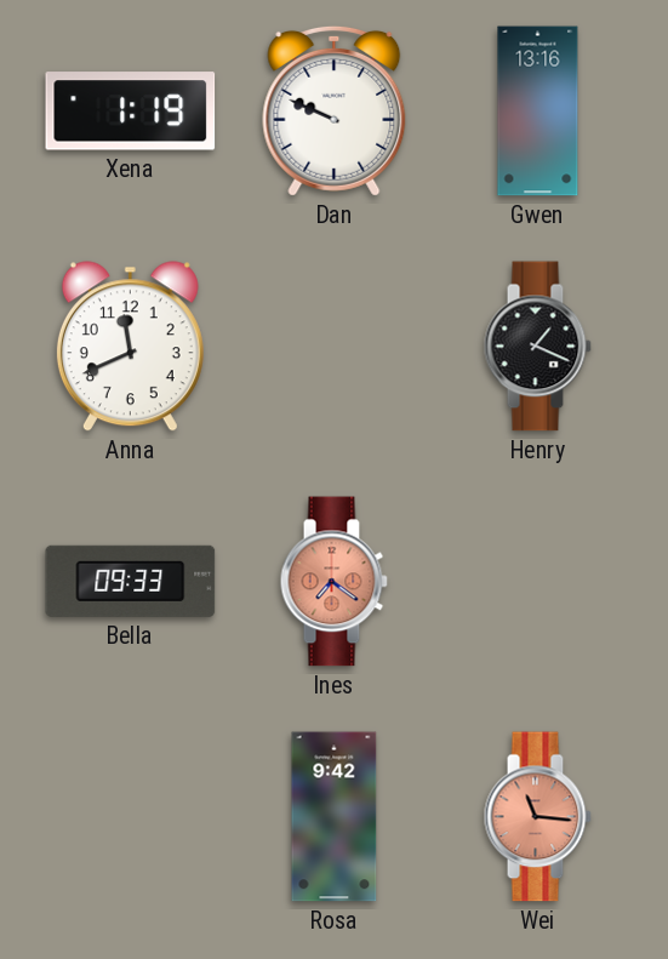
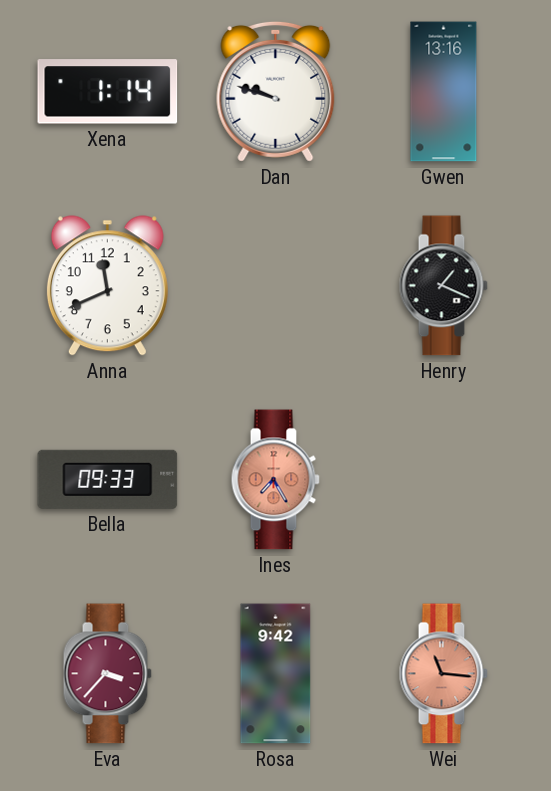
Xena: 1:19 -> 1:14
Dan: 9:49 -> 9:48
Ines: 7:21 -> 7:25
Eva: none -> 3:37
